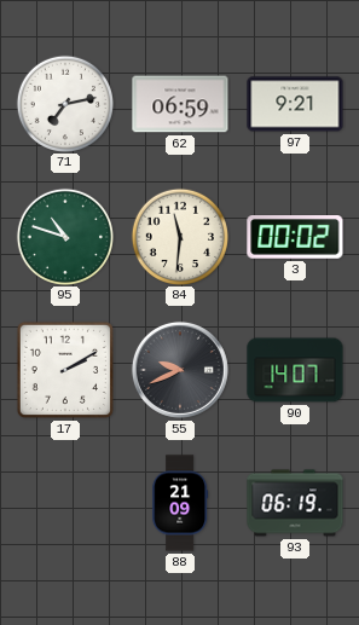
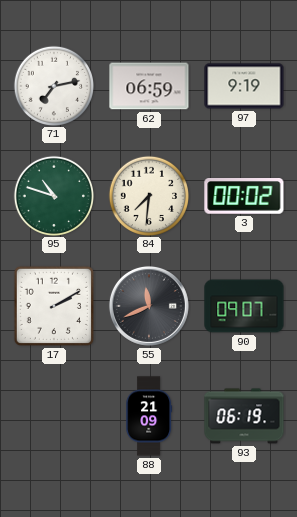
97: 9:21 -> 9:19
84: 11:31 -> 7:31
55: 9:41 -> 11:41
90: 14:07 -> 09:07
